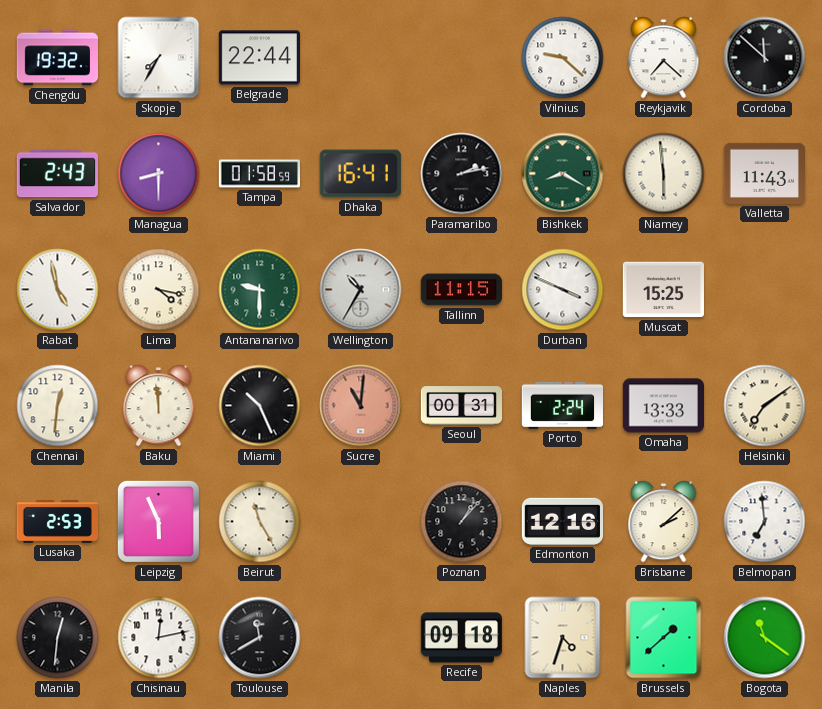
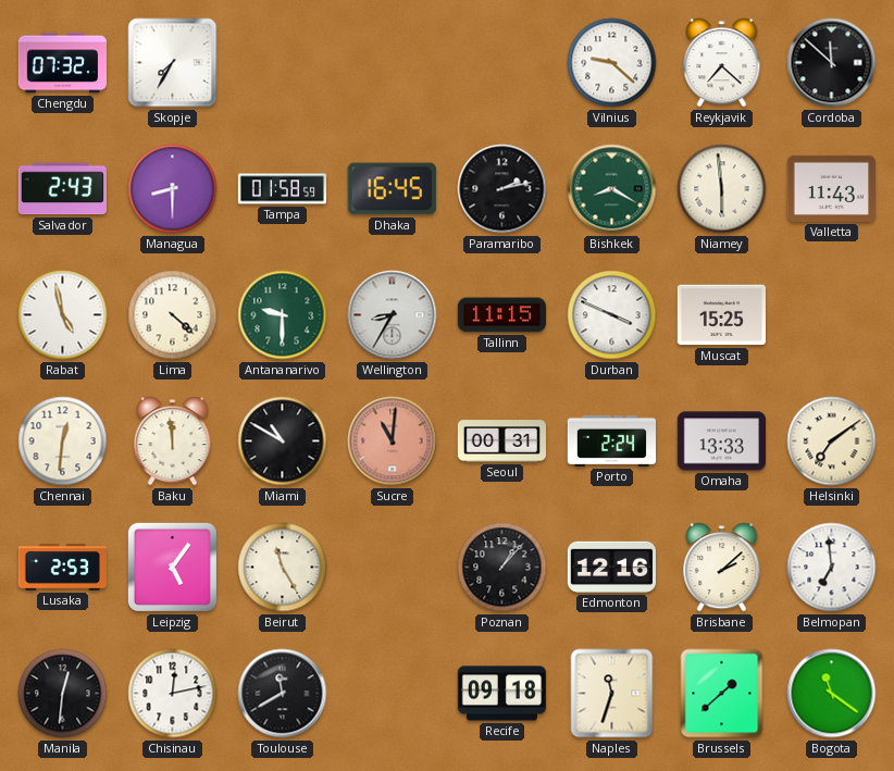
Chengdu: 19:32 -> 07:32
Belgrade: 22:44 -> none
Dhaka: 16:41 -> 16:45
Lima: 4:17 -> 4:22
Wellington: 10:35 -> 8:35
Miami: 10:26 -> 10:50
Leipzig: 5:56 -> 5:06
Naples: 4:33 -> 11:33
